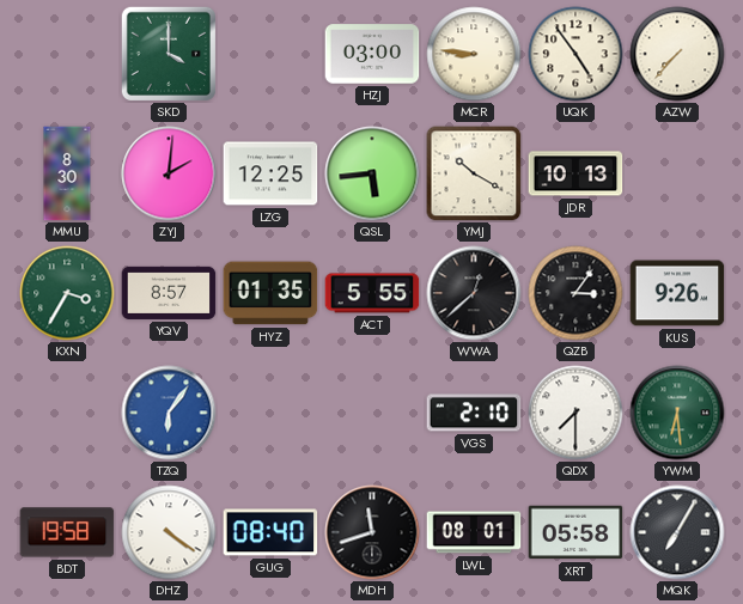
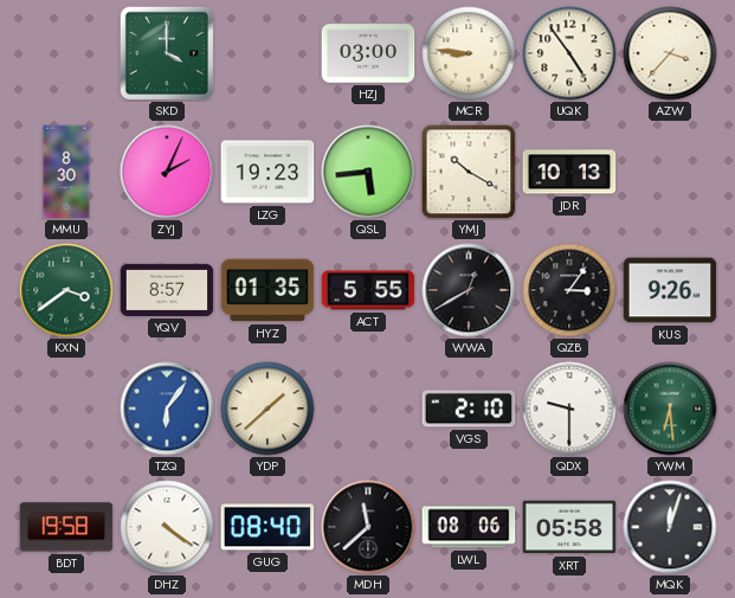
AZW: 7:37 -> 3:37
ZYJ: 2:01 -> 2:04
LZG: 12:25 -> 19:23
KXN: 3:35 -> 3:39
WWA: 12:38 -> 12:40
YDP: none -> 1:38
QDX: 7:30 -> 9:30
MDH: 11:42 -> 11:38
LWL: 08:01 -> 08:06
MQK: 7:05 -> 12:03
